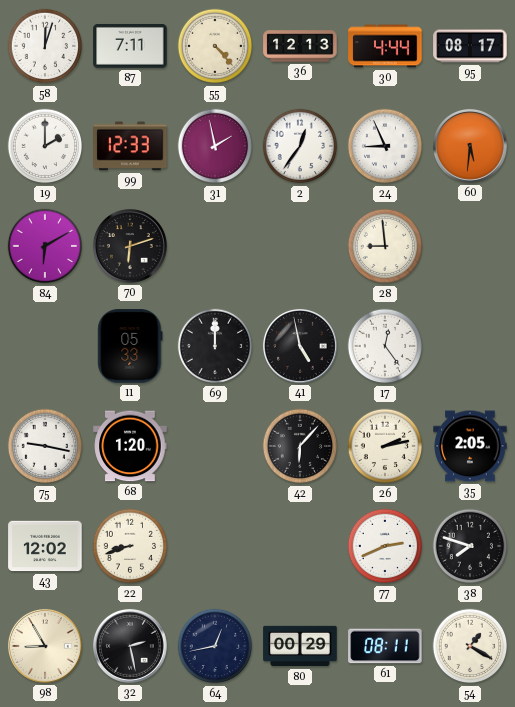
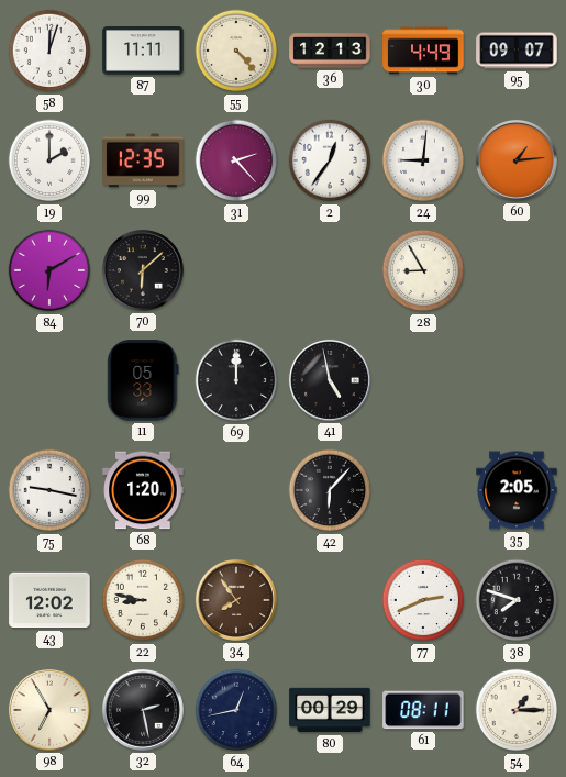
87: 7:11 -> 11:11
30: 4:44 -> 4:49
95: 08:17 -> 09:07
99: 12:33 -> 12:35
31: 1:58 -> 2:23
24: 8:56 -> 9:01
60: 5:31 -> 1:14
70: 6:12 -> 6:08
28: 8:59 -> 8:55
17: 12:24 -> none
26: 2:13 -> none
22: 8:42 -> 8:47
34: none -> 7:54
98: 8:55 -> 6:55
54: 1:20 -> 1:15
